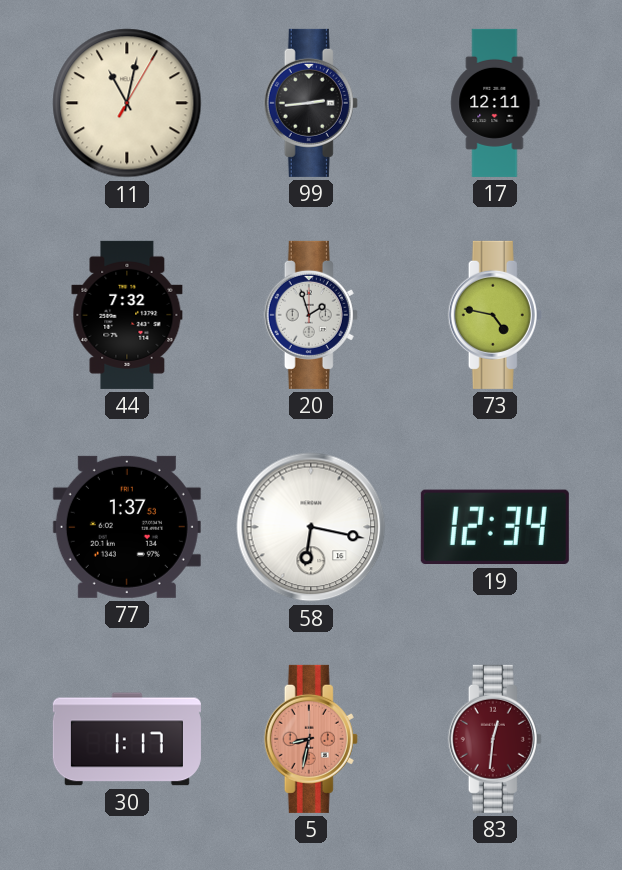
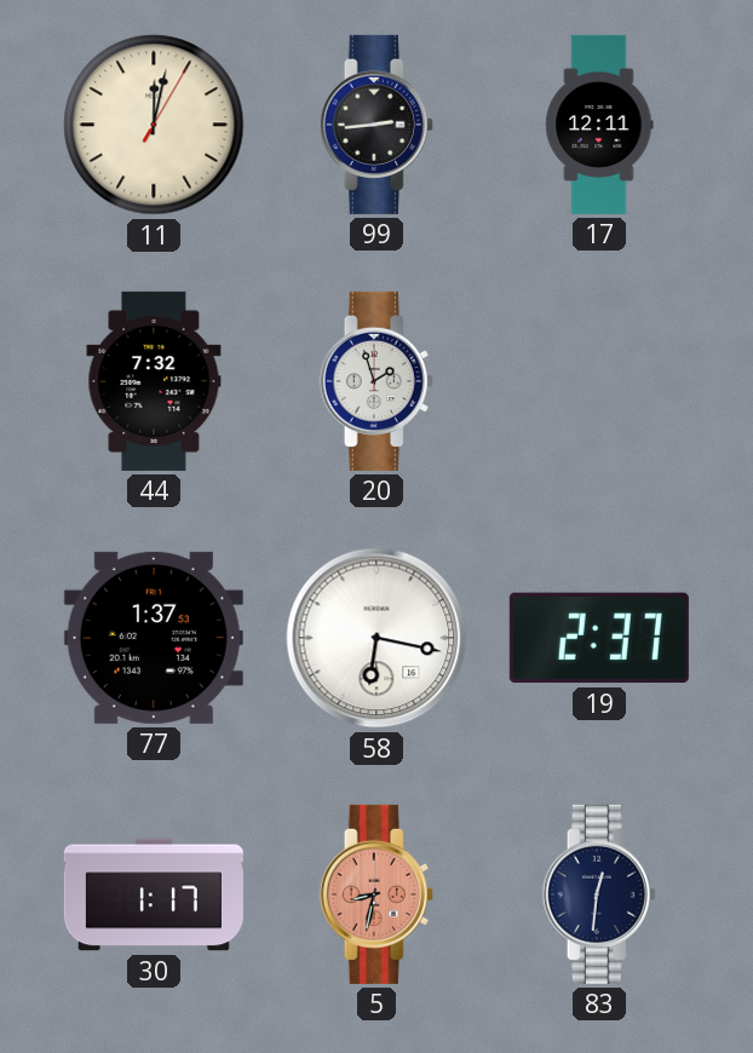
11: 11:02 -> 12:02
73: 4:47 -> none
19: 12:34 -> 2:37
83 dial: burgundy -> navy
